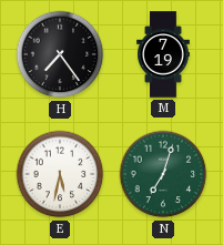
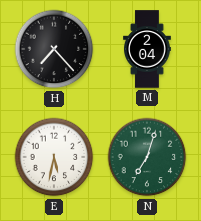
H: 7:24 -> 7:23
M: 7:19 -> 2:04
